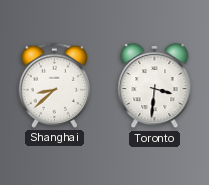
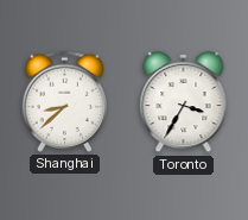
Toronto: 3:31 -> 3:35
